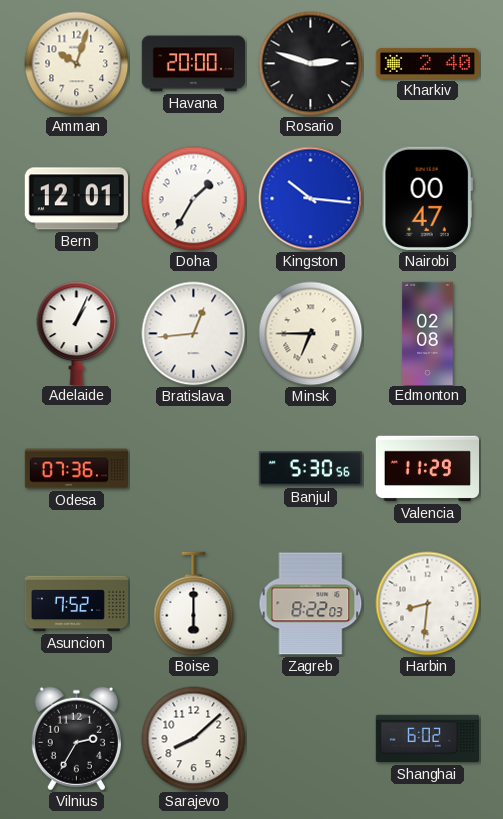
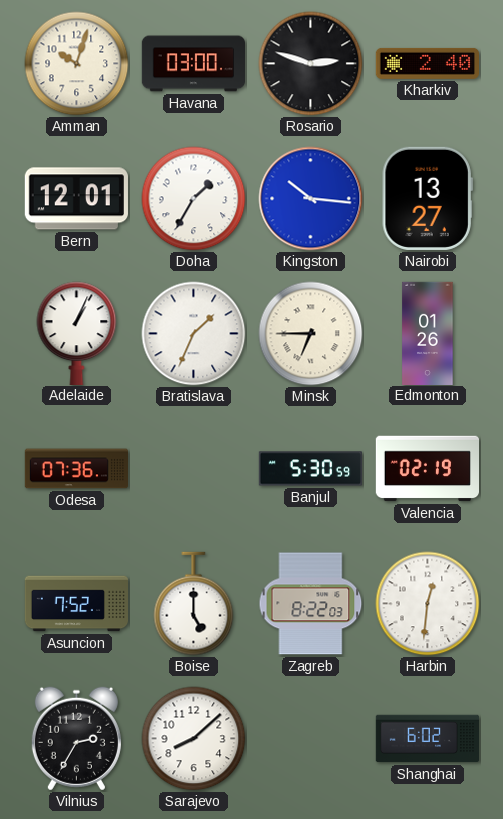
Havana: 20:00 -> 03:00
Nairobi: 00:47 -> 13:27
Bratislava: 12:44 -> 1:34
Edmonton: 02:08 -> 01:26
Banjul: 5:30:56 -> 5:30:59
Valencia: 11:29 -> 02:19
Boise: 6:00 -> 5:00
Harbin: 8:31 -> 12:31
